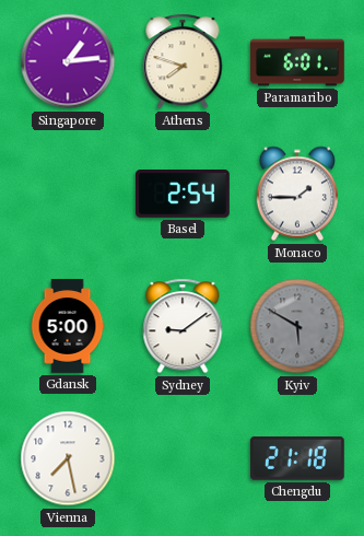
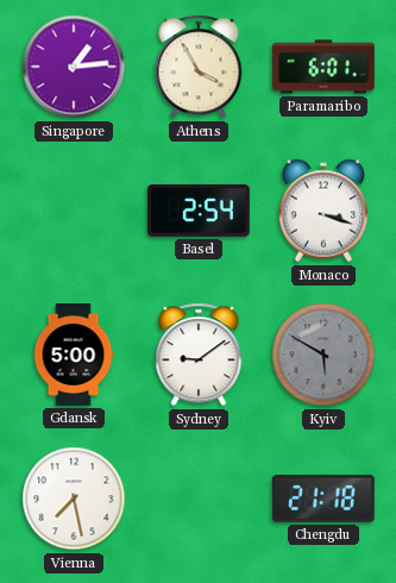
Athens: 7:48 -> 3:55
Monaco: 1:45 -> 3:18
